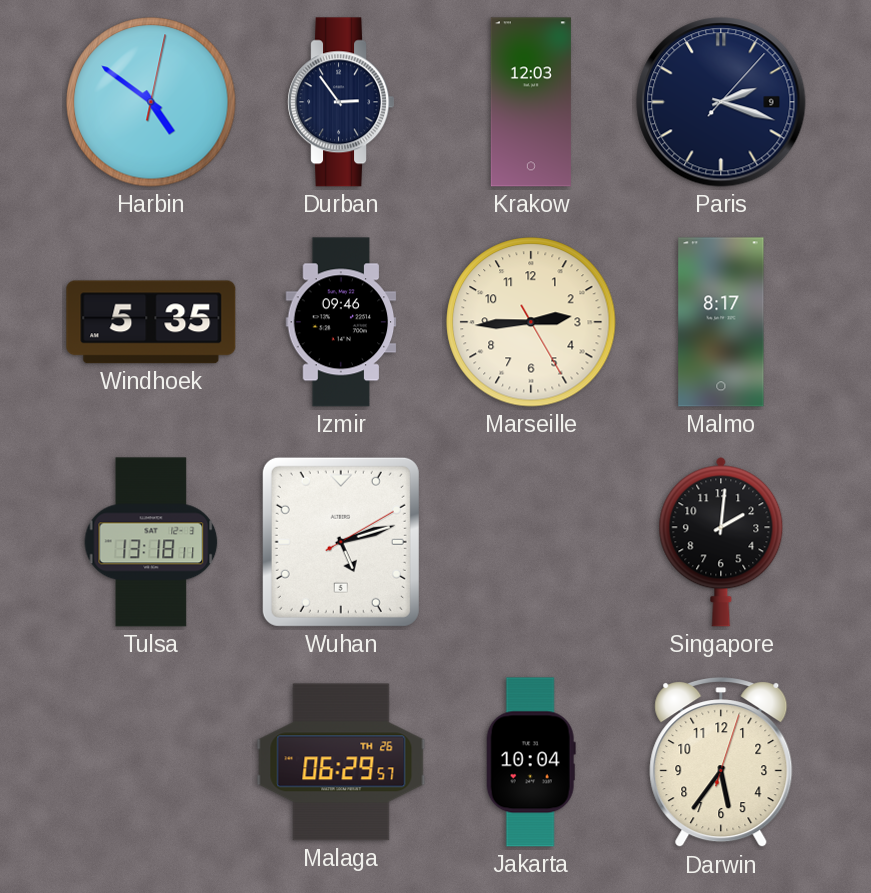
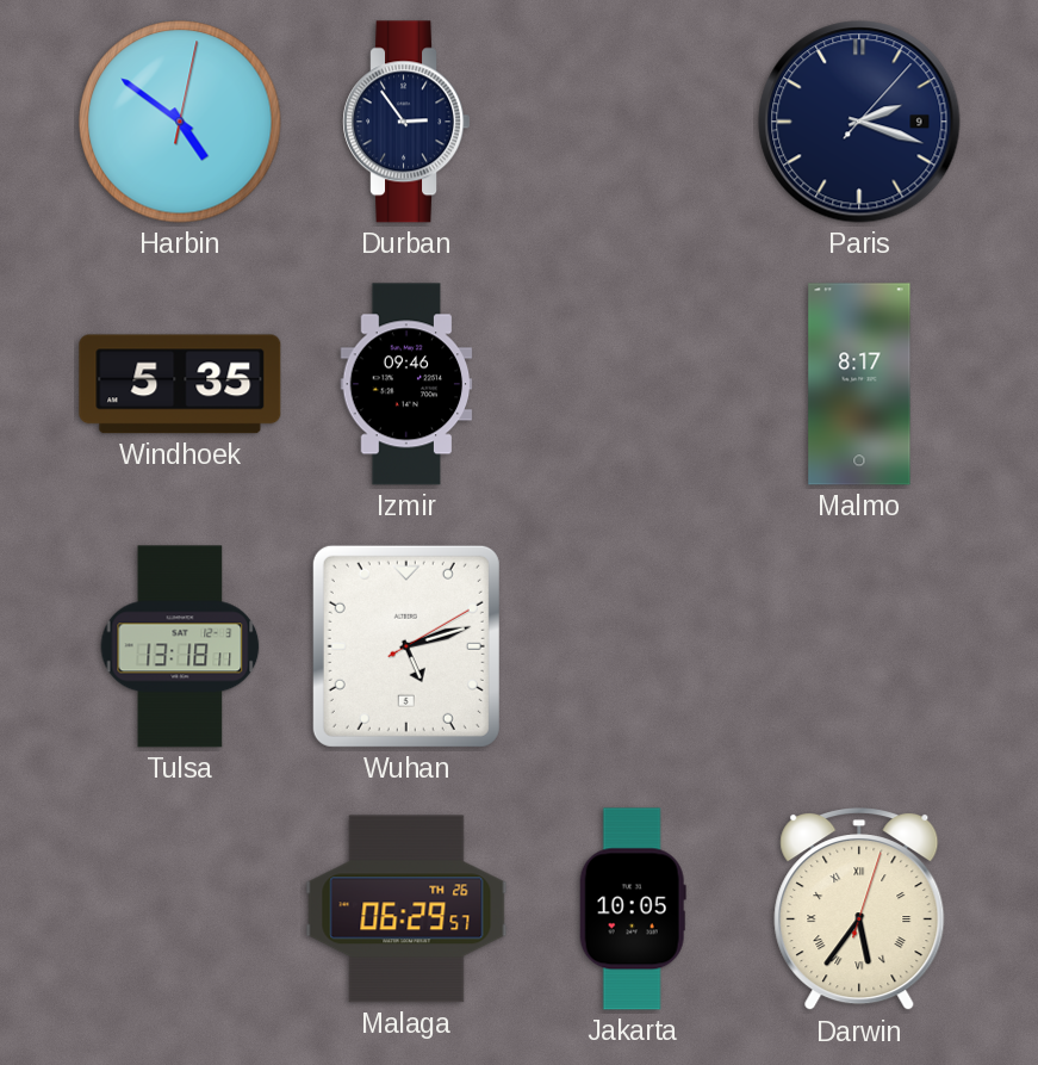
Krakow: 12:03 -> none
Marseille: 2:44 -> none
Singapore: 2:01 -> none
Jakarta: 10:04 -> 10:05
Darwin numerals: Arabic -> Roman
